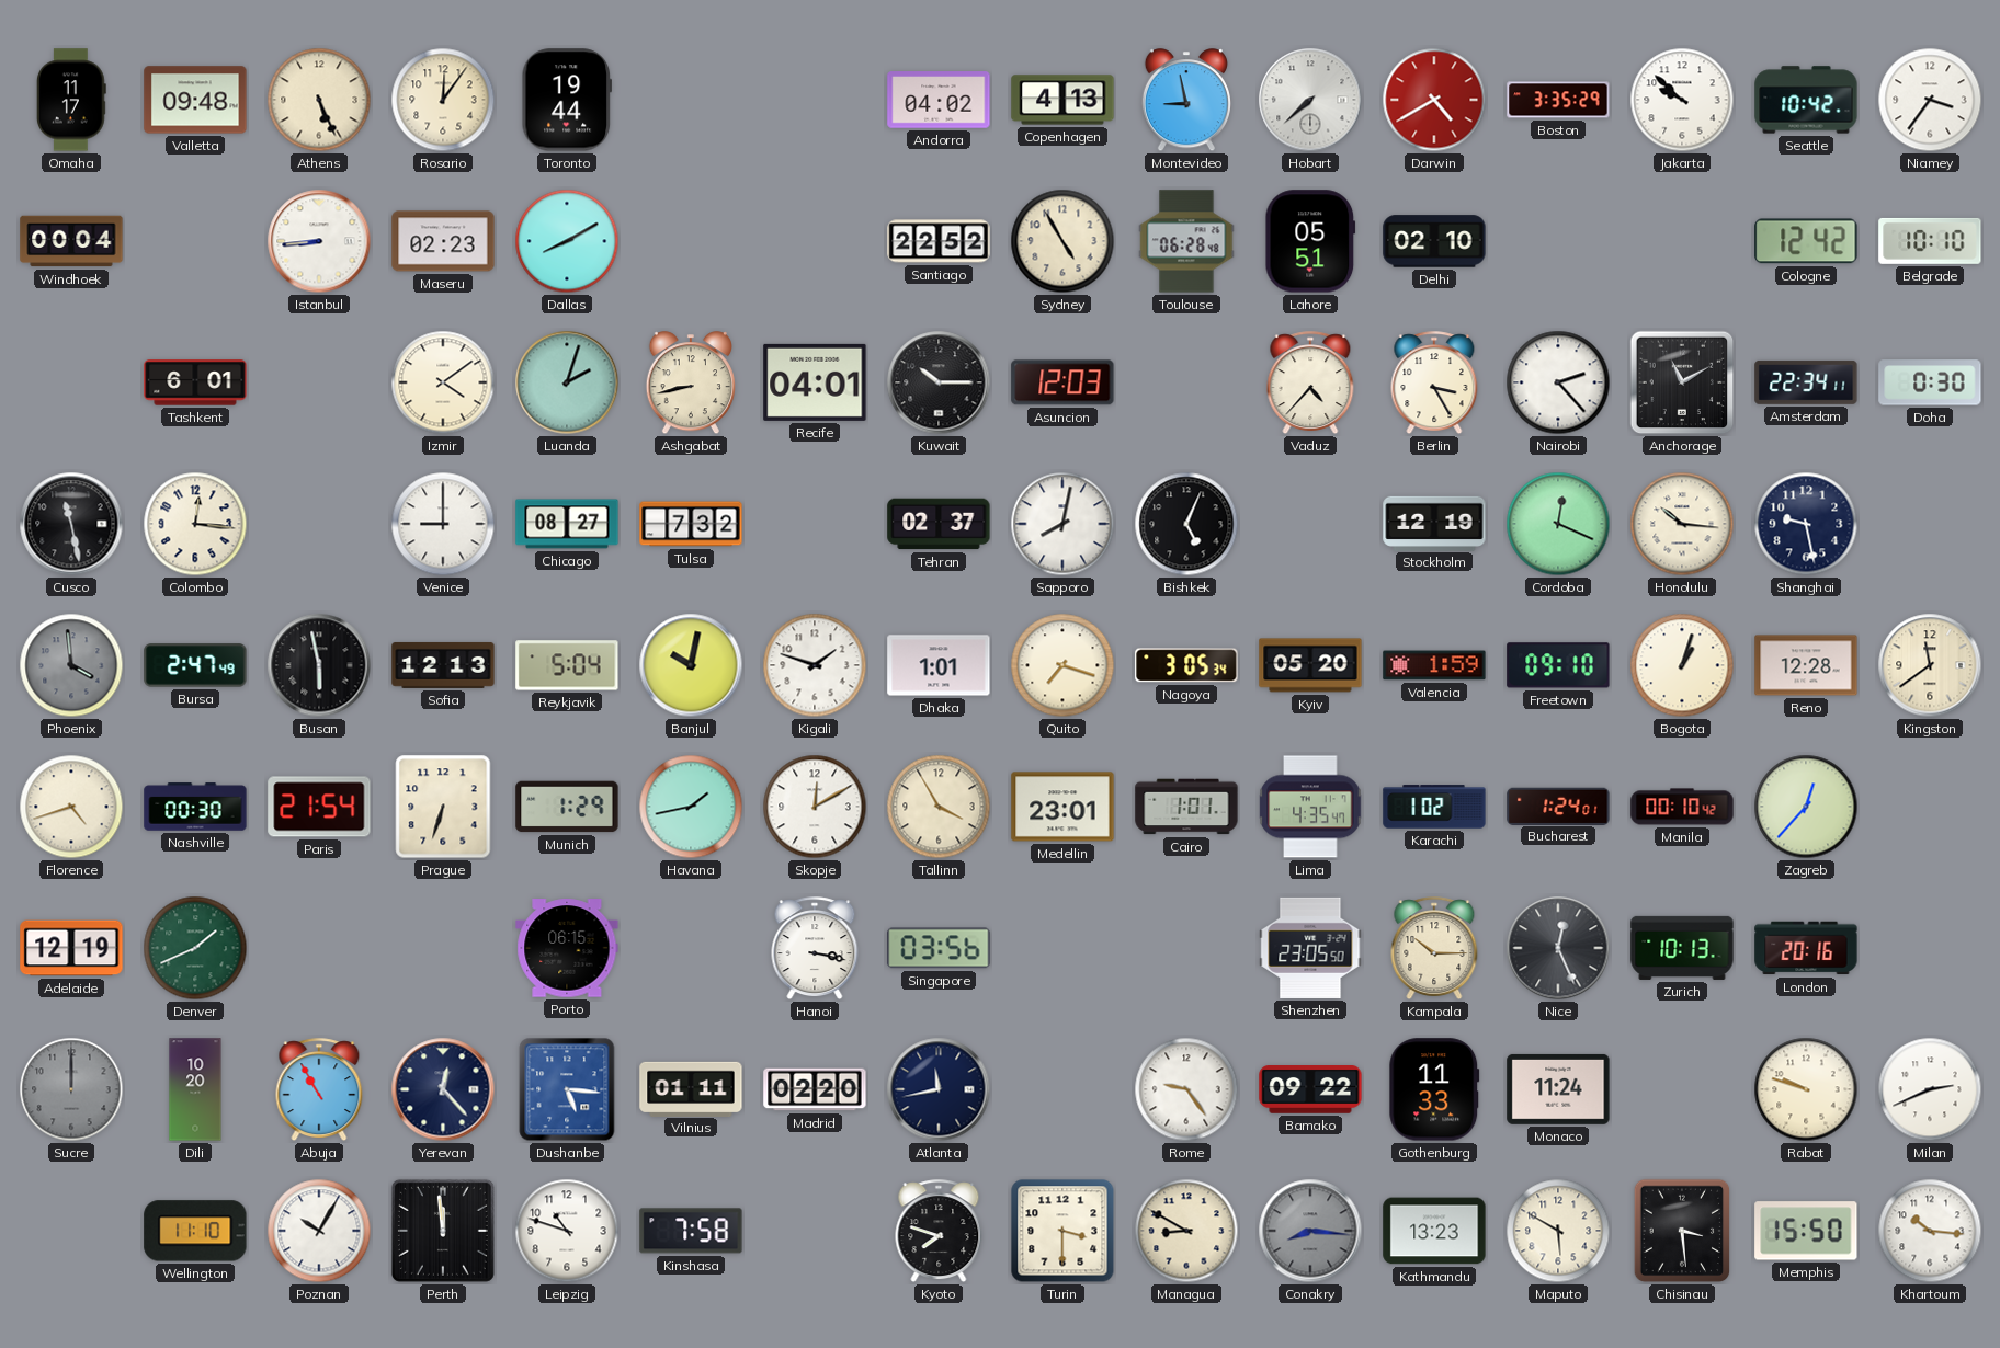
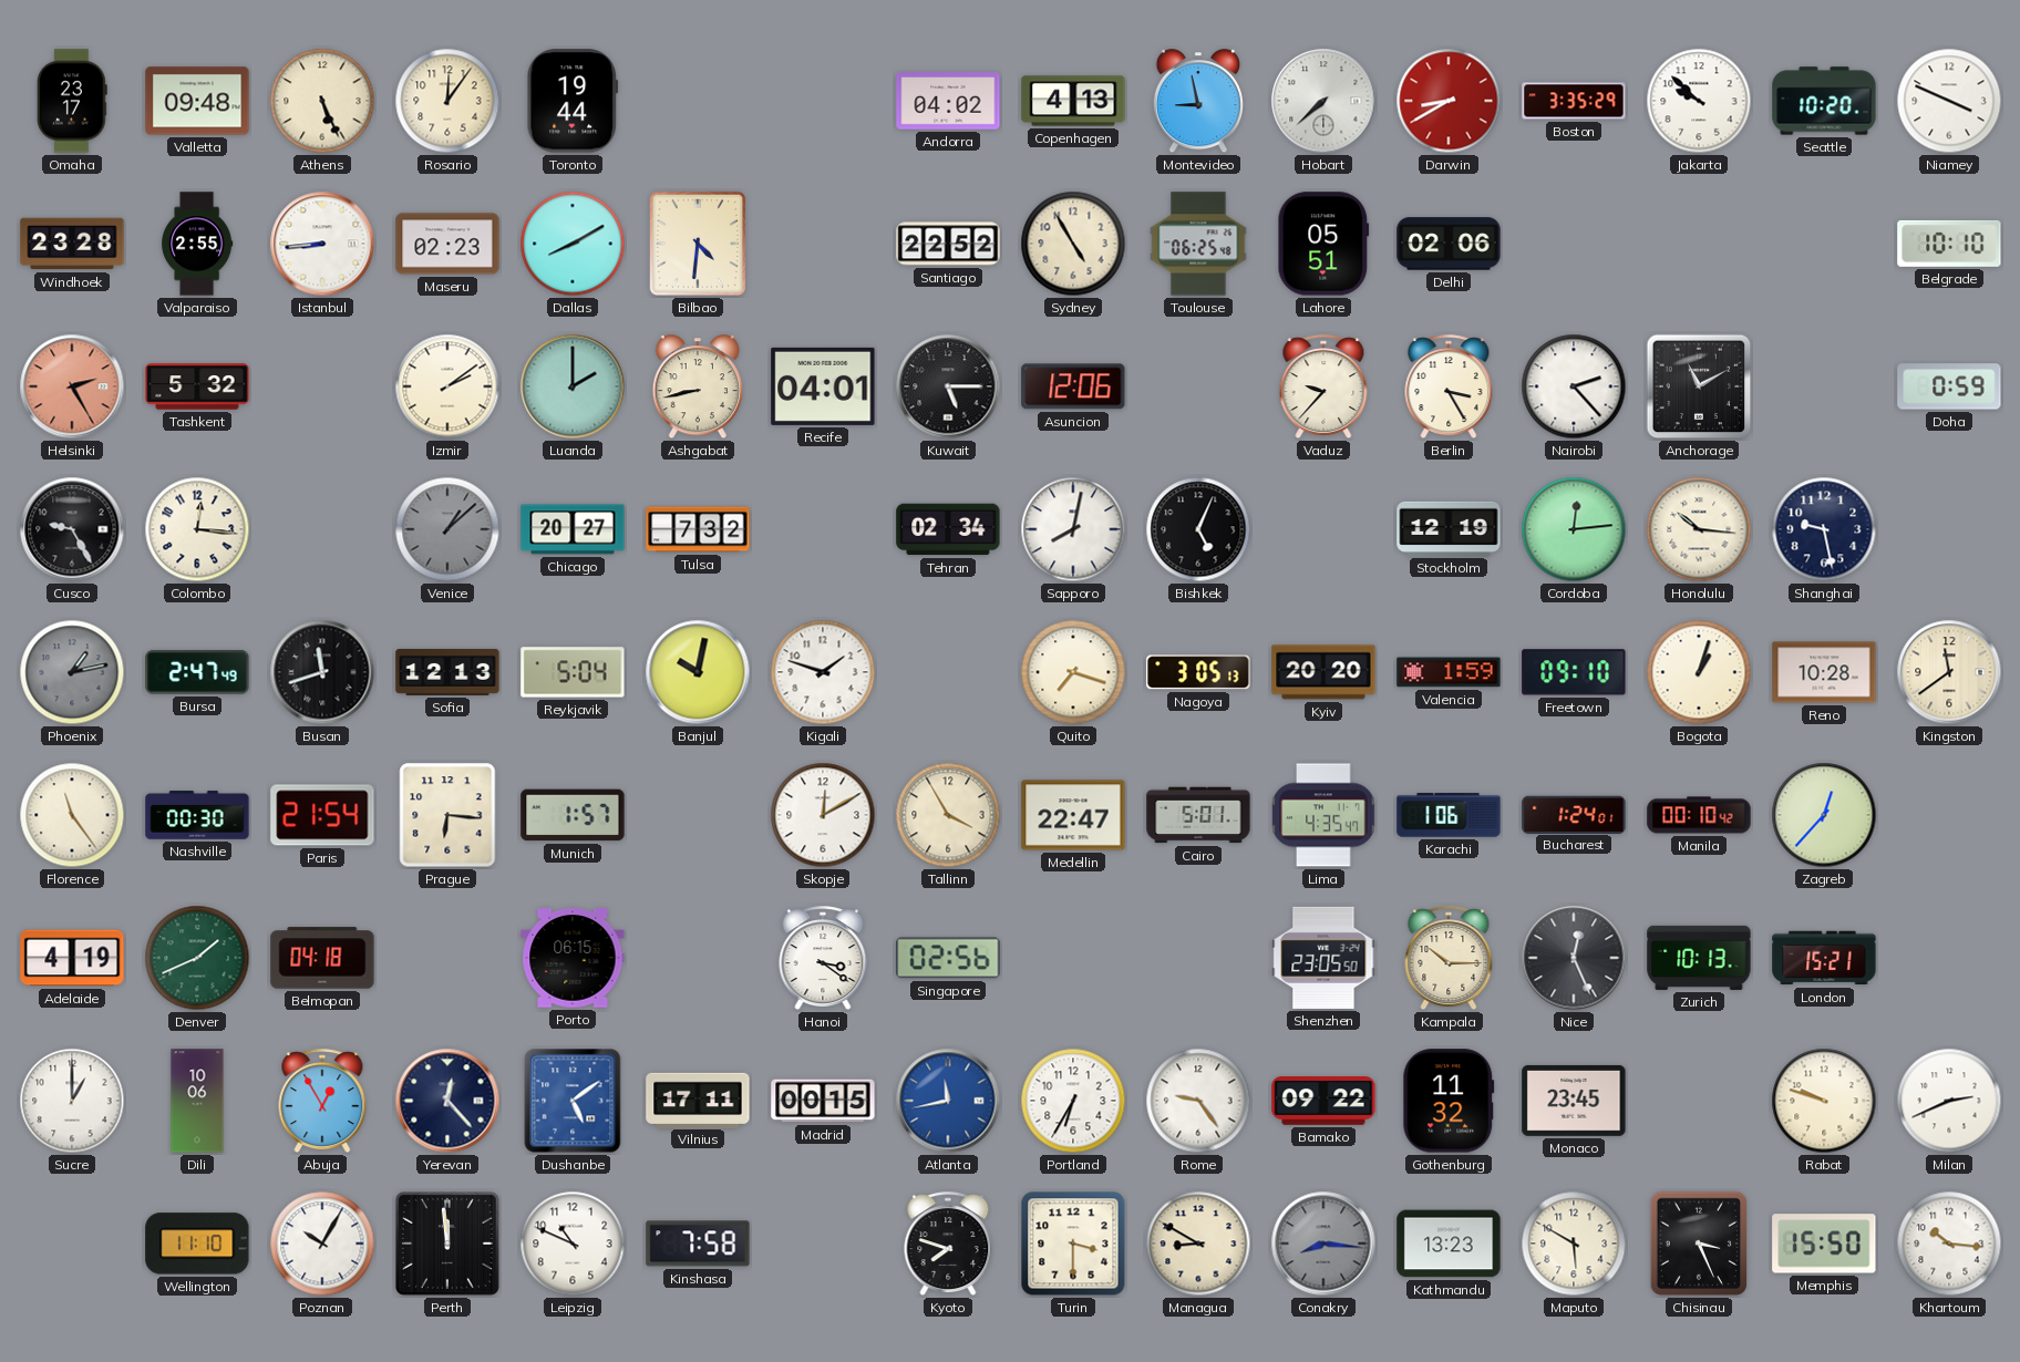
Omaha: 11:17 -> 23:17
Darwin: 4:40 -> 8:40
Seattle: 10:42 -> 10:20
Niamey: 3:36 -> 3:49
Windhoek: 00:04 -> 23:28
Valparaiso: none -> 2:55
Bilbao: none -> 4:31
Toulouse: 06:28 -> 06:25
Delhi: 02:10 -> 02:06
Cologne: 12:42 -> none
Helsinki: none -> 2:25
Tashkent: 6:01 -> 5:32
Izmir: 4:09 -> 2:09
Luanda: 2:03 -> 2:00
Kuwait: 10:15 -> 5:15
Asuncion: 12:03 -> 12:06
Vaduz: 4:37 -> 9:37
Amsterdam: 22:34 -> none
Doha: 0:30 -> 0:59
Cusco: 11:28 -> 9:25
Venice: 9:00 -> 1:08
Venice dial: white -> grey
Chicago: 08:27 -> 20:27
Tehran: 02:37 -> 02:34
Cordoba: 12:19 -> 12:14
Phoenix: 3:59 -> 1:13
Busan: 5:58 -> 11:42
Dhaka: 1:01 -> none
Nagoya: 3:05:34 -> 3:05:13
Kyiv: 05:20 -> 20:20
Reno: 12:28 -> 10:28
Florence: 4:42 -> 11:24
Prague: 6:33 -> 6:16
Munich: 1:29 -> 1:57
Havana: 1:43 -> none
Medellin: 23:01 -> 22:47
Cairo: 1:01 -> 5:01
Karachi: 1:02 -> 1:06
Adelaide: 12:19 -> 4:19
Belmopan: none -> 04:18
Hanoi: 3:17 -> 3:21
Singapore: 03:56 -> 02:56
London: 20:16 -> 15:21
Sucre: 12:00 -> 1:00
Sucre dial: grey -> white
Dili: 10:20 -> 10:06
Abuja: 10:55 -> 12:55
Dushanbe: 5:16 -> 5:09
Vilnius: 01:11 -> 17:11
Madrid: 02:20 -> 00:15
Atlanta dial: navy -> blue
Portland: none -> 6:35
Gothenburg: 11:33 -> 11:32
Monaco: 11:24 -> 23:45
Leipzig: 10:48 -> 10:49
Chisinau: 3:29 -> 3:26
